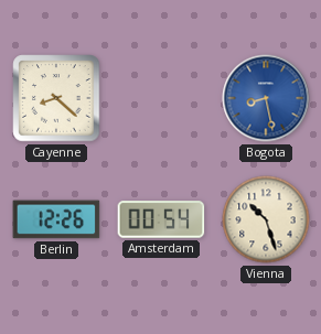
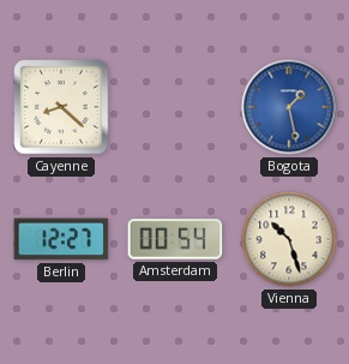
Bogota: 8:28 -> 1:28
Berlin: 12:26 -> 12:27
